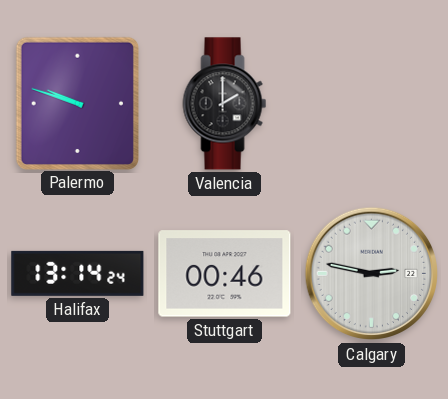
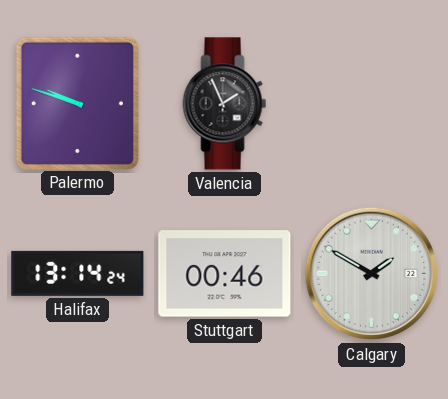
Valencia: 2:00 -> 1:56
Calgary: 2:47 -> 1:50
